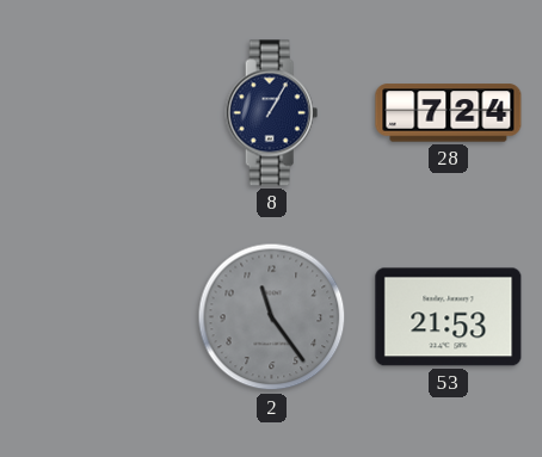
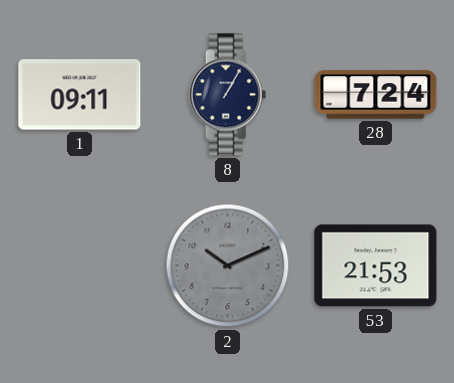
1: none -> 09:11
2: 11:24 -> 10:11
